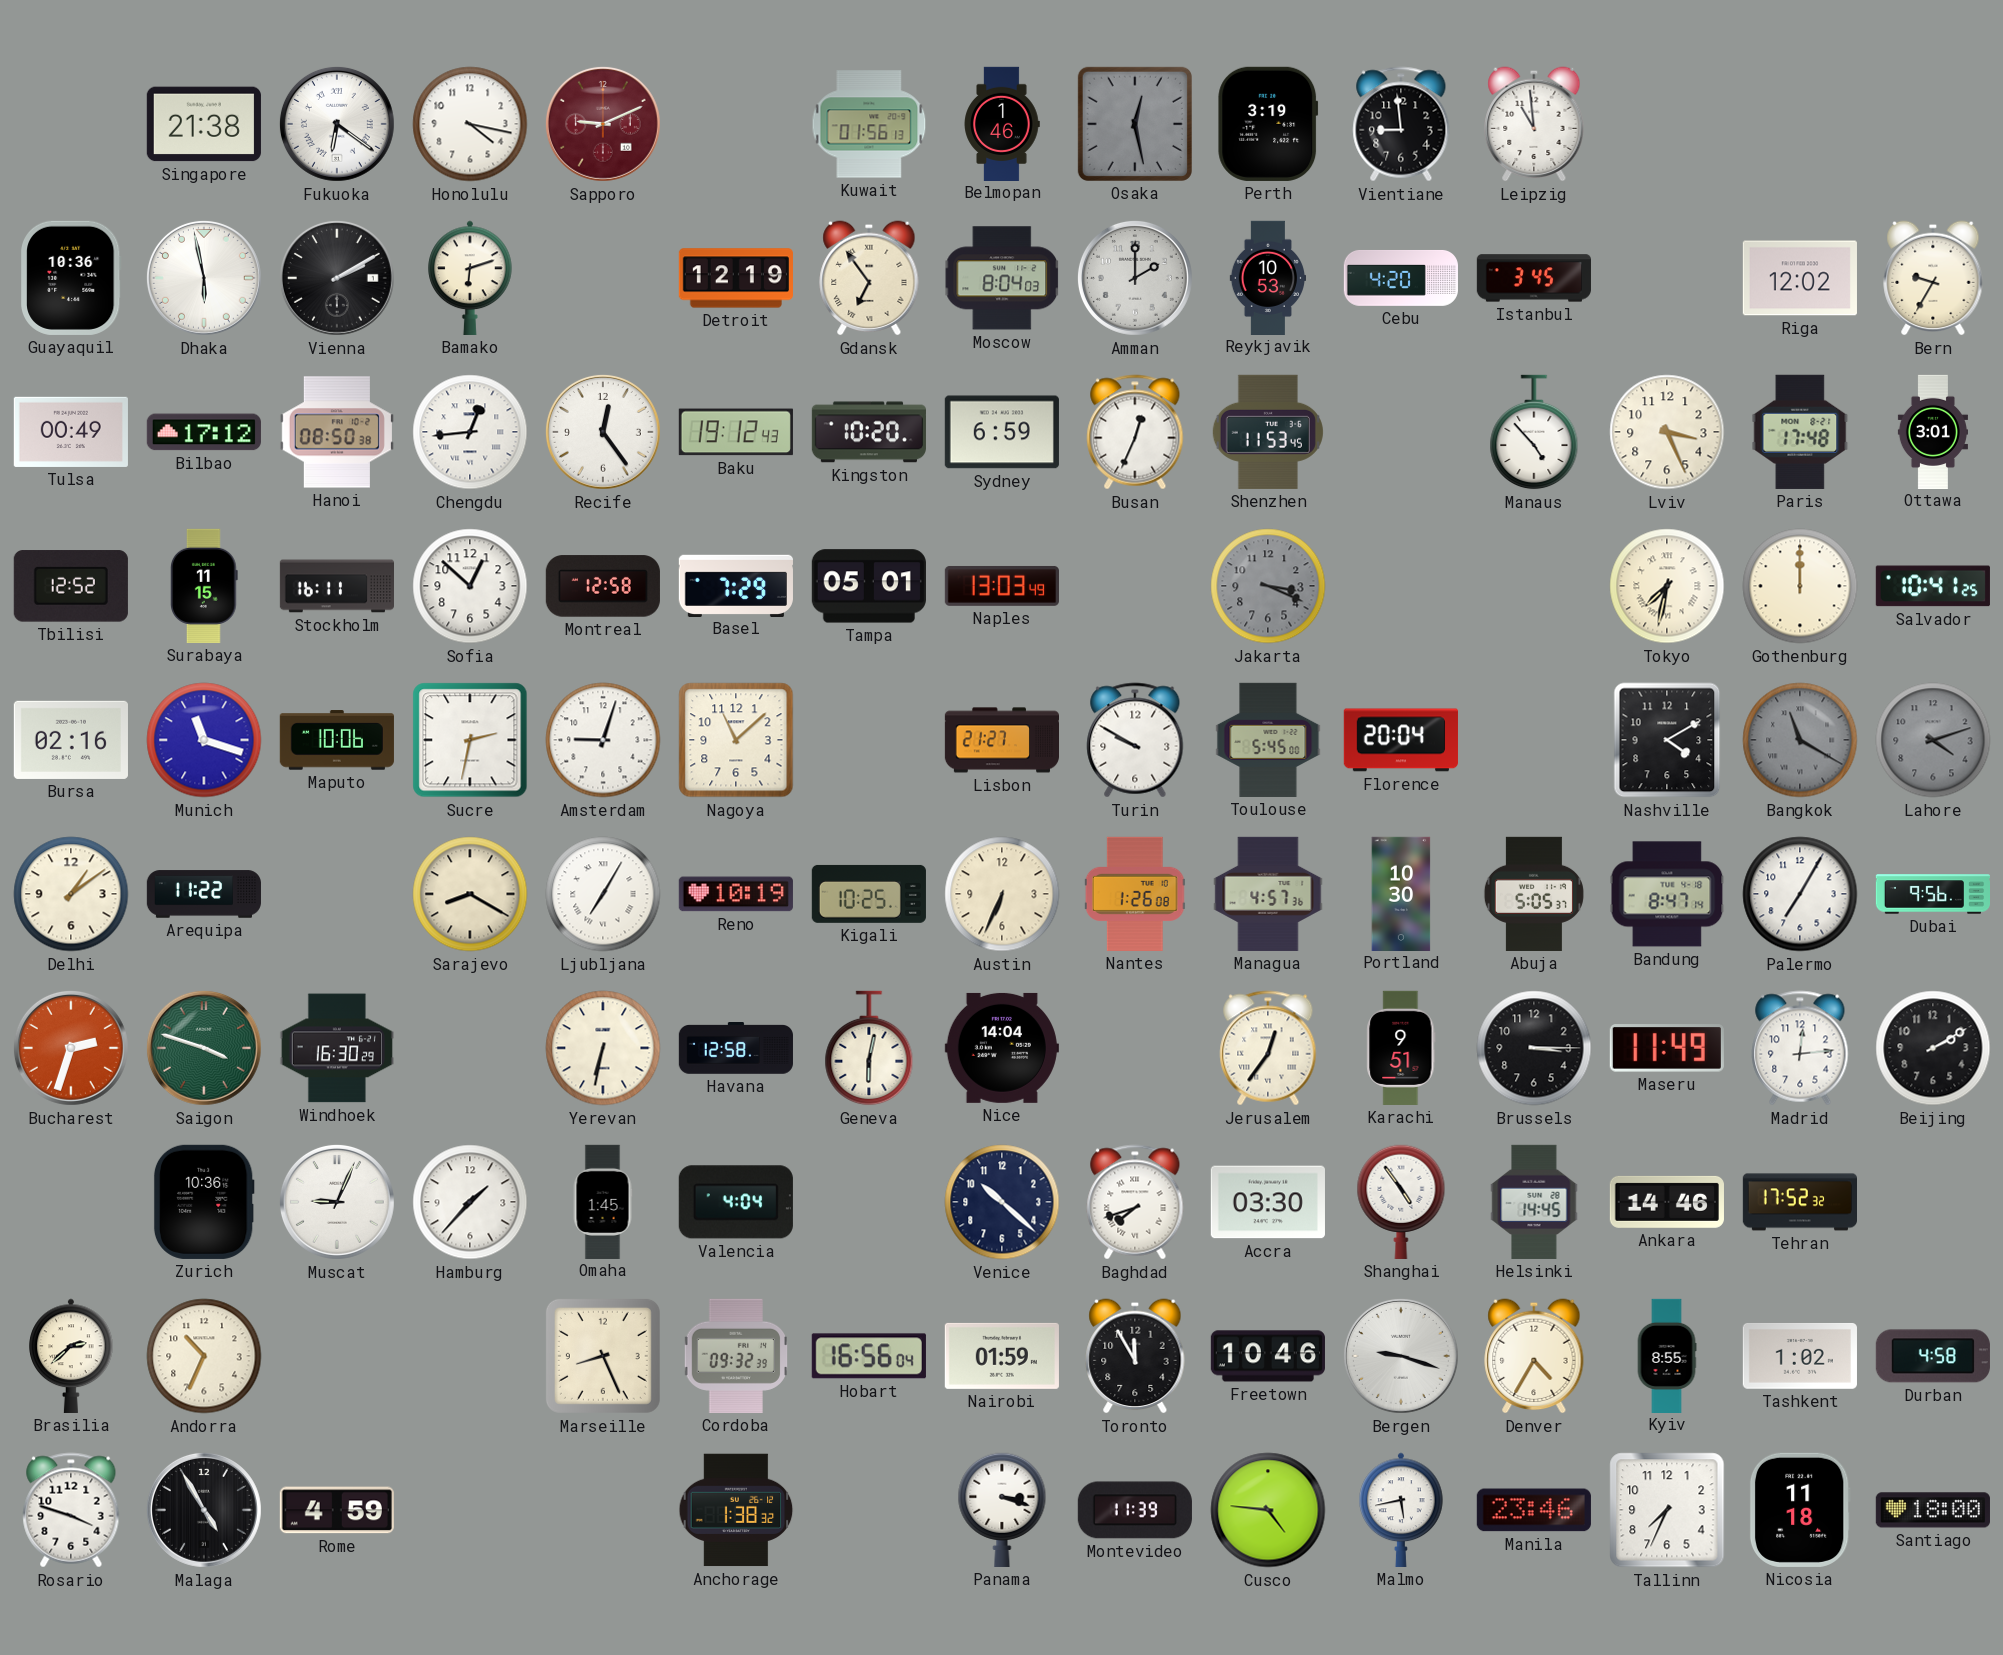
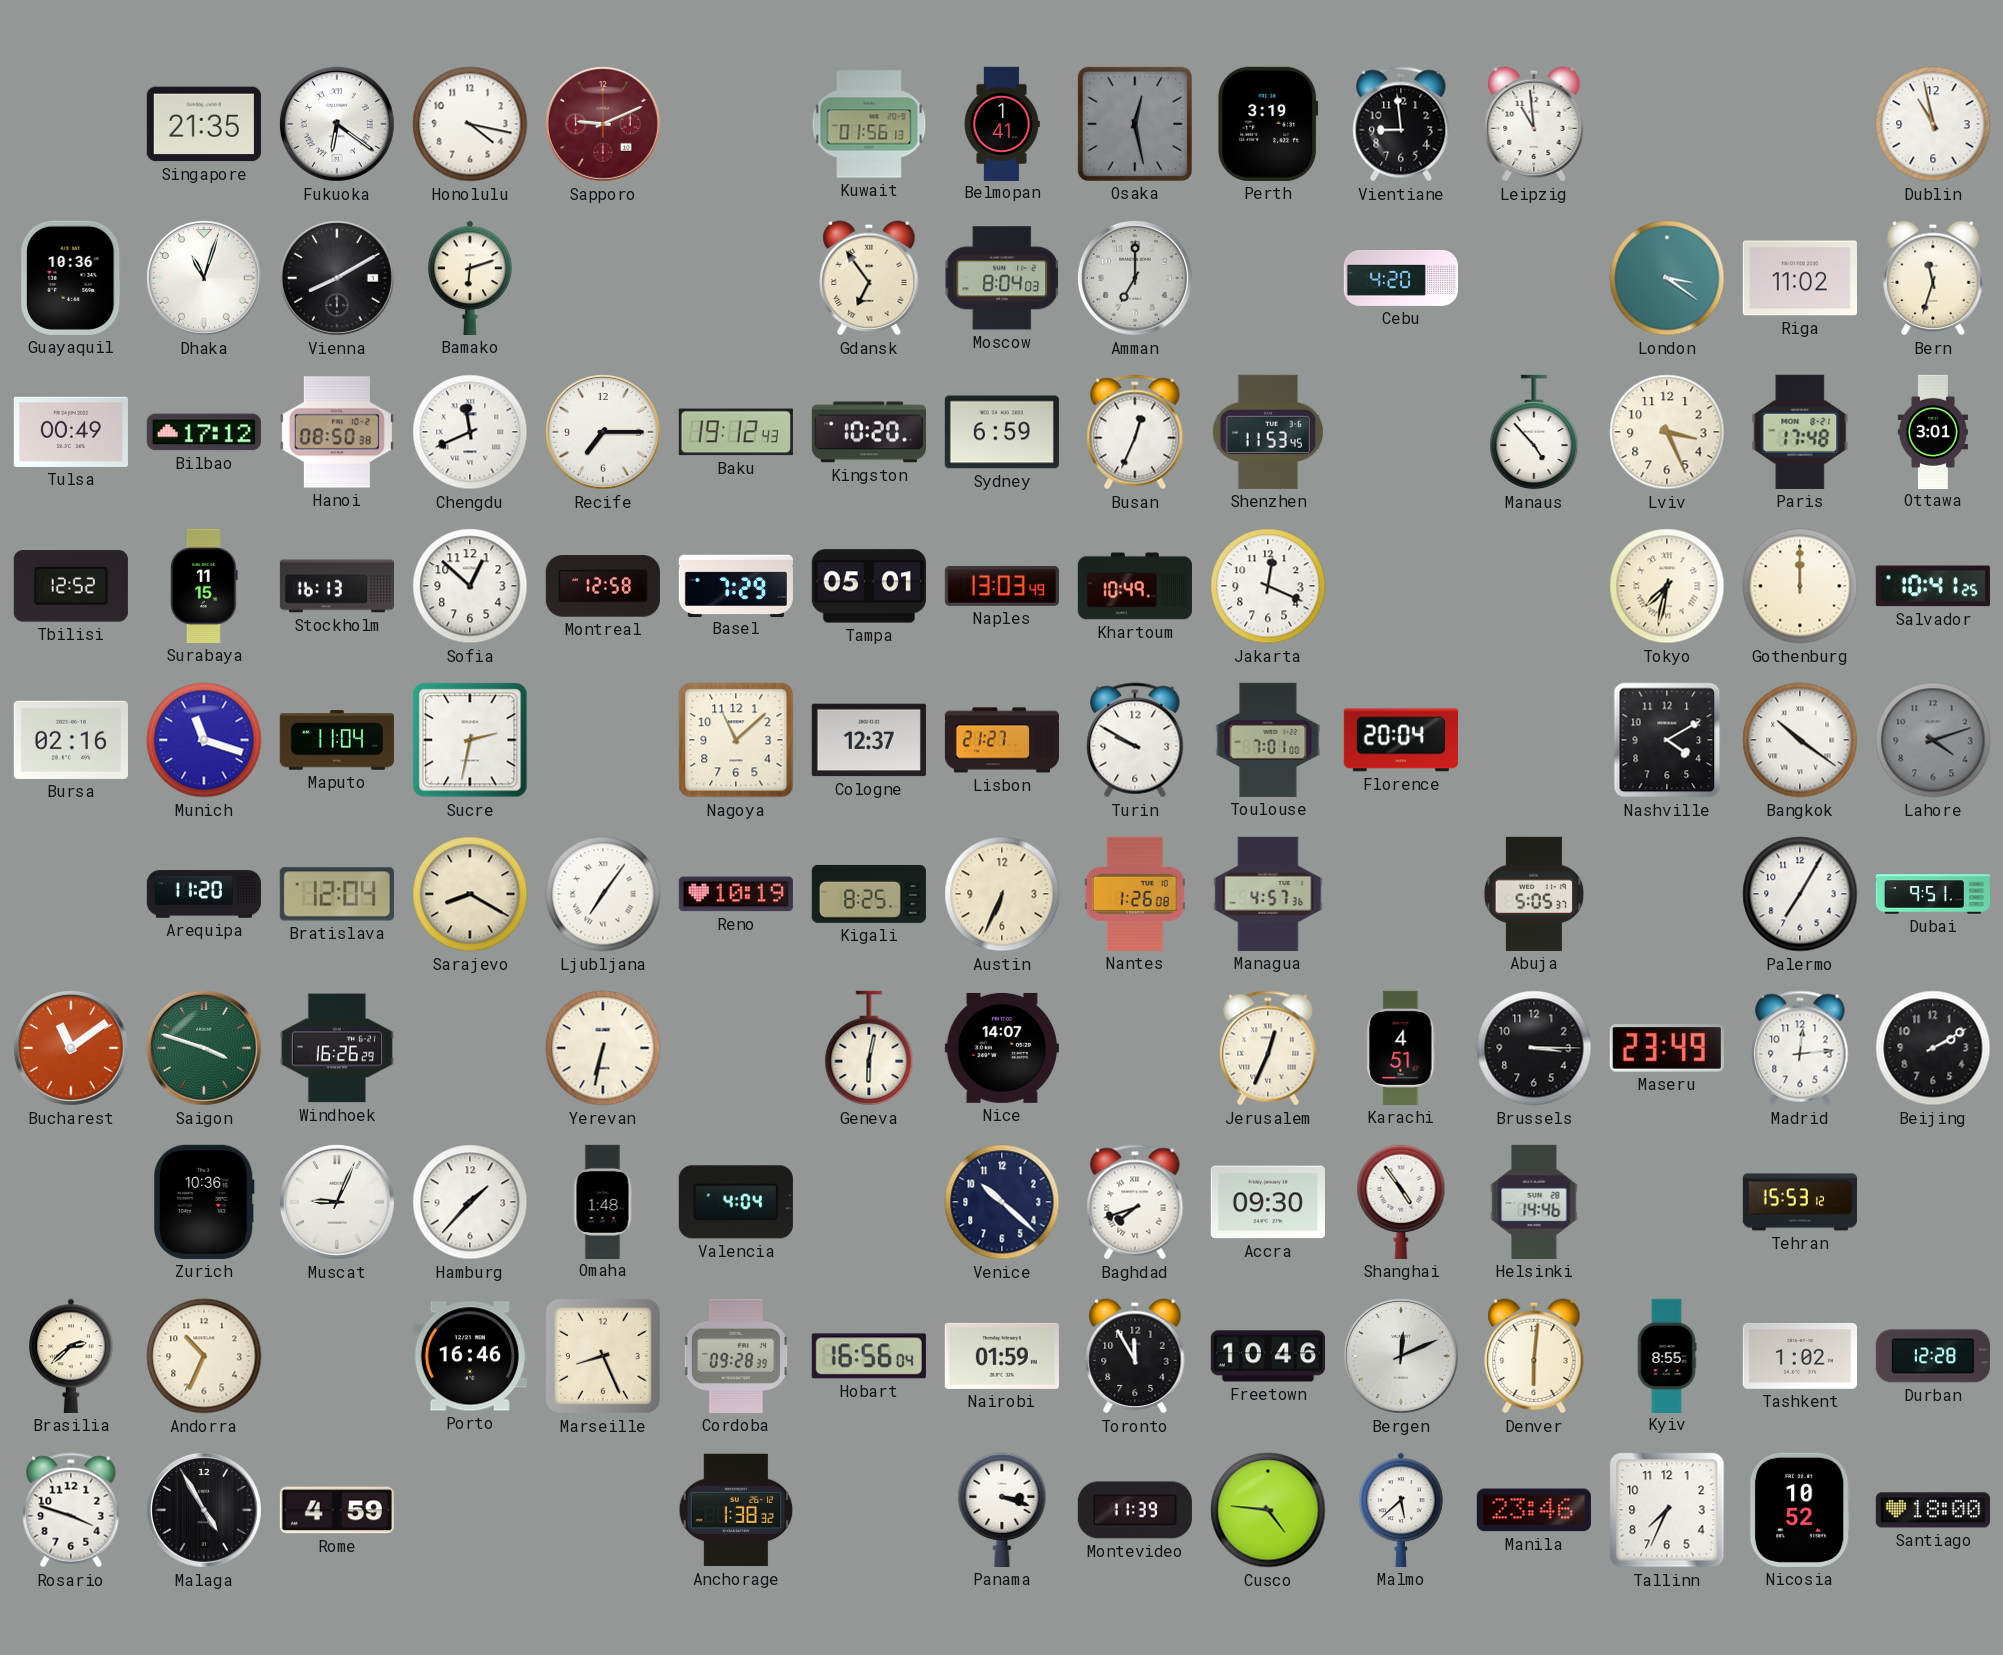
Singapore: 21:38 -> 21:35
Belmopan: 1:46 -> 1:41
Dublin: none -> 10:58
Dhaka: 5:58 -> 11:03
Vienna: 2:10 -> 8:10
Detroit: 12:19 -> none
Amman: 2:00 -> 7:00
Reykjavik: 10:53 -> none
Istanbul: 3:45 -> none
London: none -> 3:21
Riga: 12:02 -> 11:02
Bern: 9:35 -> 11:33
Chengdu: 12:44 -> 11:41
Recife: 12:24 -> 7:15
Stockholm: 16:11 -> 16:13
Khartoum: none -> 10:49
Jakarta: 3:19 -> 12:19
Jakarta dial: grey -> white
Maputo: 10:06 -> 11:04
Amsterdam: 9:03 -> none
Cologne: none -> 12:37
Toulouse: 5:45 -> 7:01
Bangkok: 11:20 -> 10:21
Bangkok dial: grey -> white
Delhi: 1:09 -> none
Arequipa: 11:22 -> 11:20
Bratislava: none -> 12:04
Ljubljana: 7:05 -> 7:06
Kigali: 10:25 -> 8:25
Portland: 10:30 -> none
Bandung: 8:47 -> none
Dubai: 9:56 -> 9:51
Bucharest: 2:33 -> 11:09
Windhoek: 16:30 -> 16:26
Havana: 12:58 -> none
Nice: 14:04 -> 14:07
Jerusalem: 12:36 -> 12:34
Karachi: 9:51 -> 4:51
Maseru: 11:49 -> 23:49
Omaha: 1:45 -> 1:48
Accra: 03:30 -> 09:30
Helsinki: 14:45 -> 14:46
Ankara: 14:46 -> none
Tehran: 17:52 -> 15:53
Porto: none -> 16:46
Cordoba: 09:32 -> 09:28
Bergen: 9:18 -> 12:11
Denver: 4:35 -> 6:01
Durban: 4:58 -> 12:28
Malmo: 5:43 -> 5:38
Nicosia: 11:18 -> 10:52
